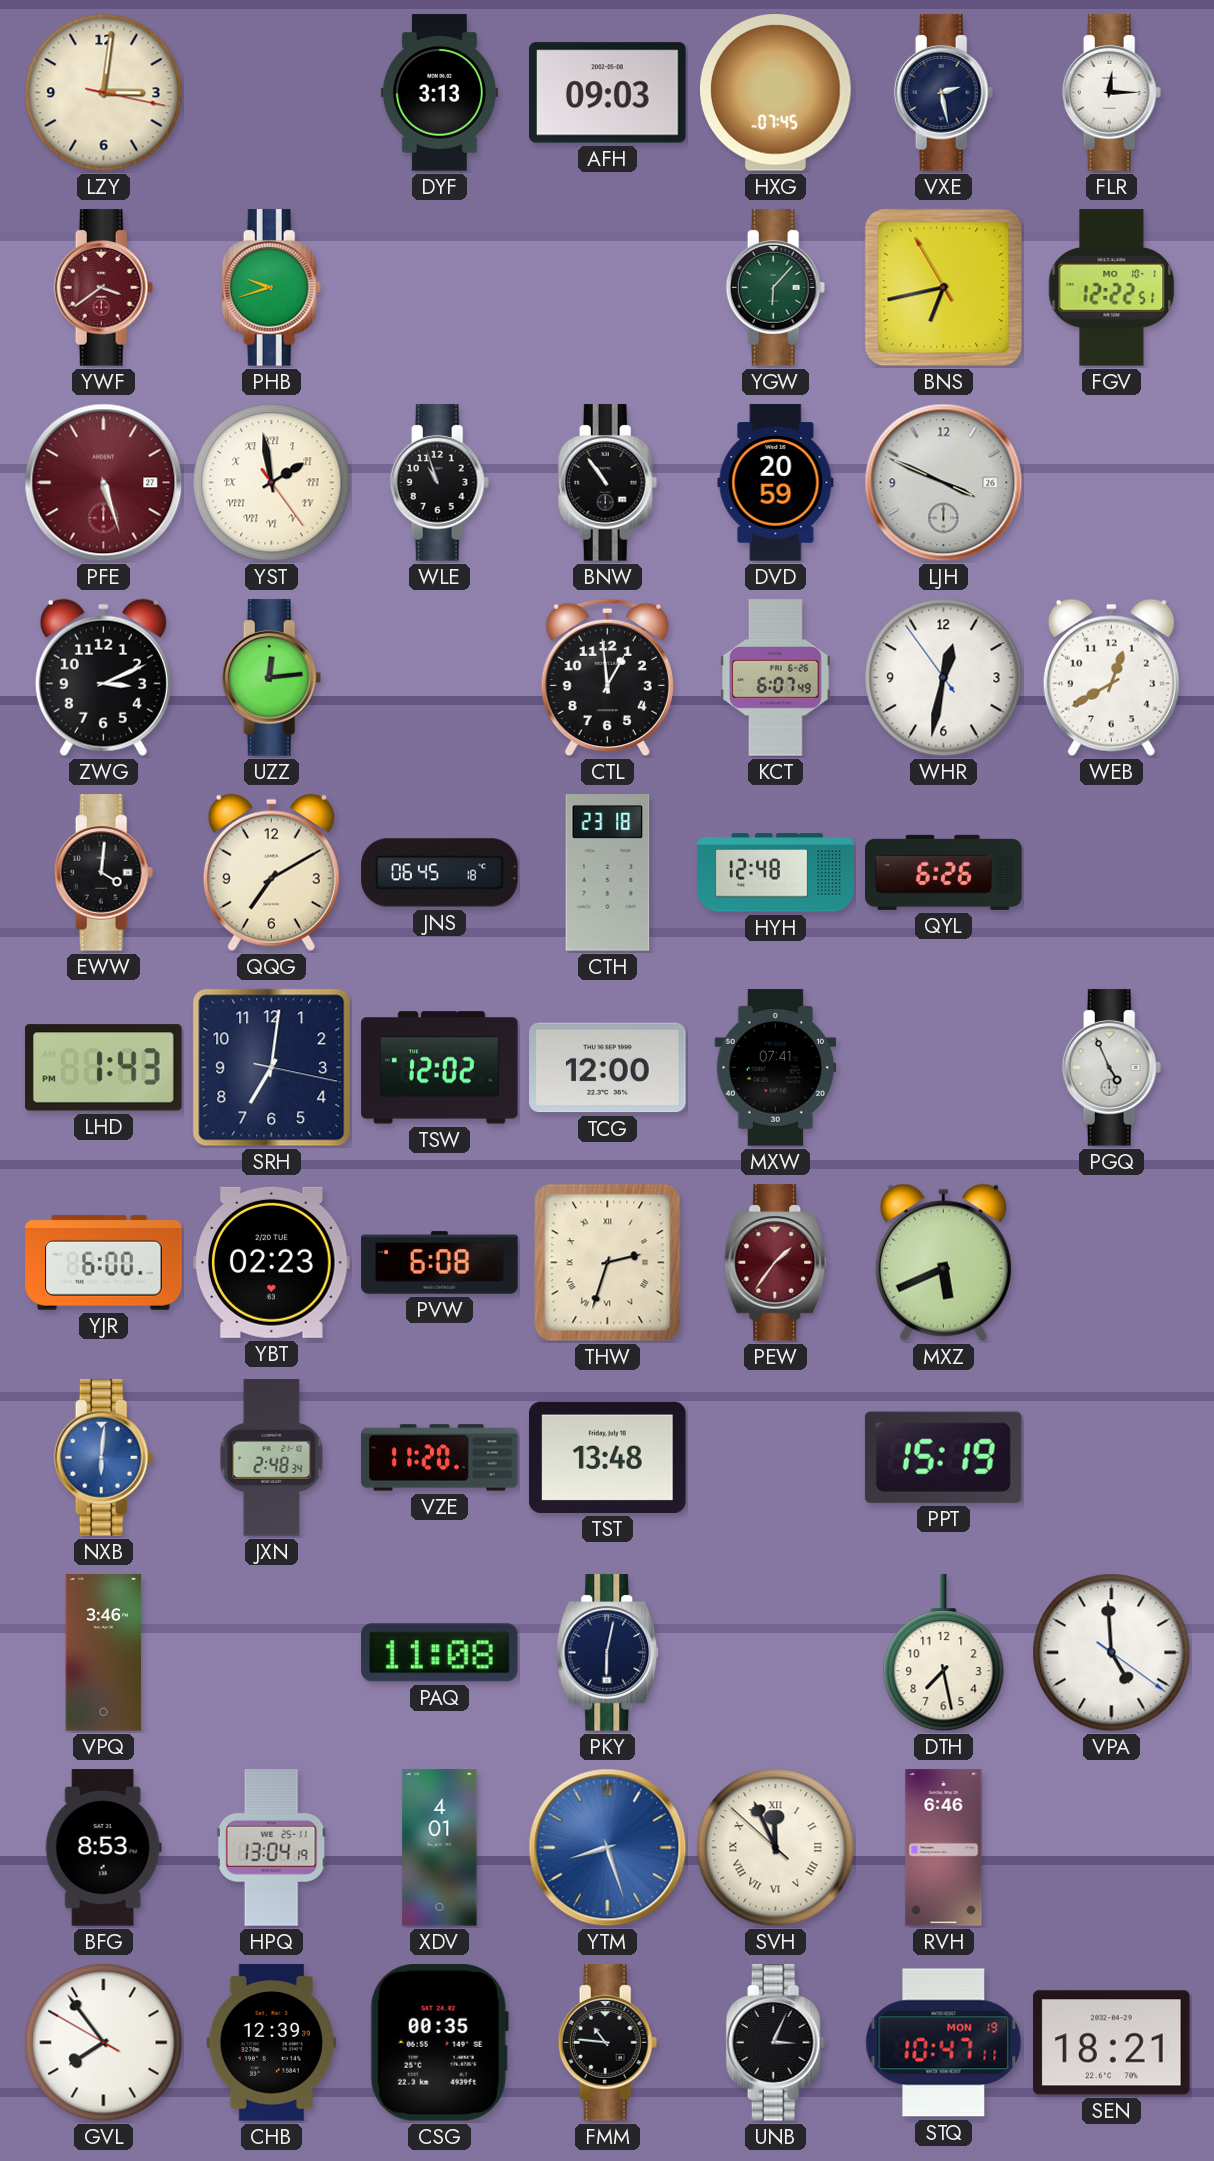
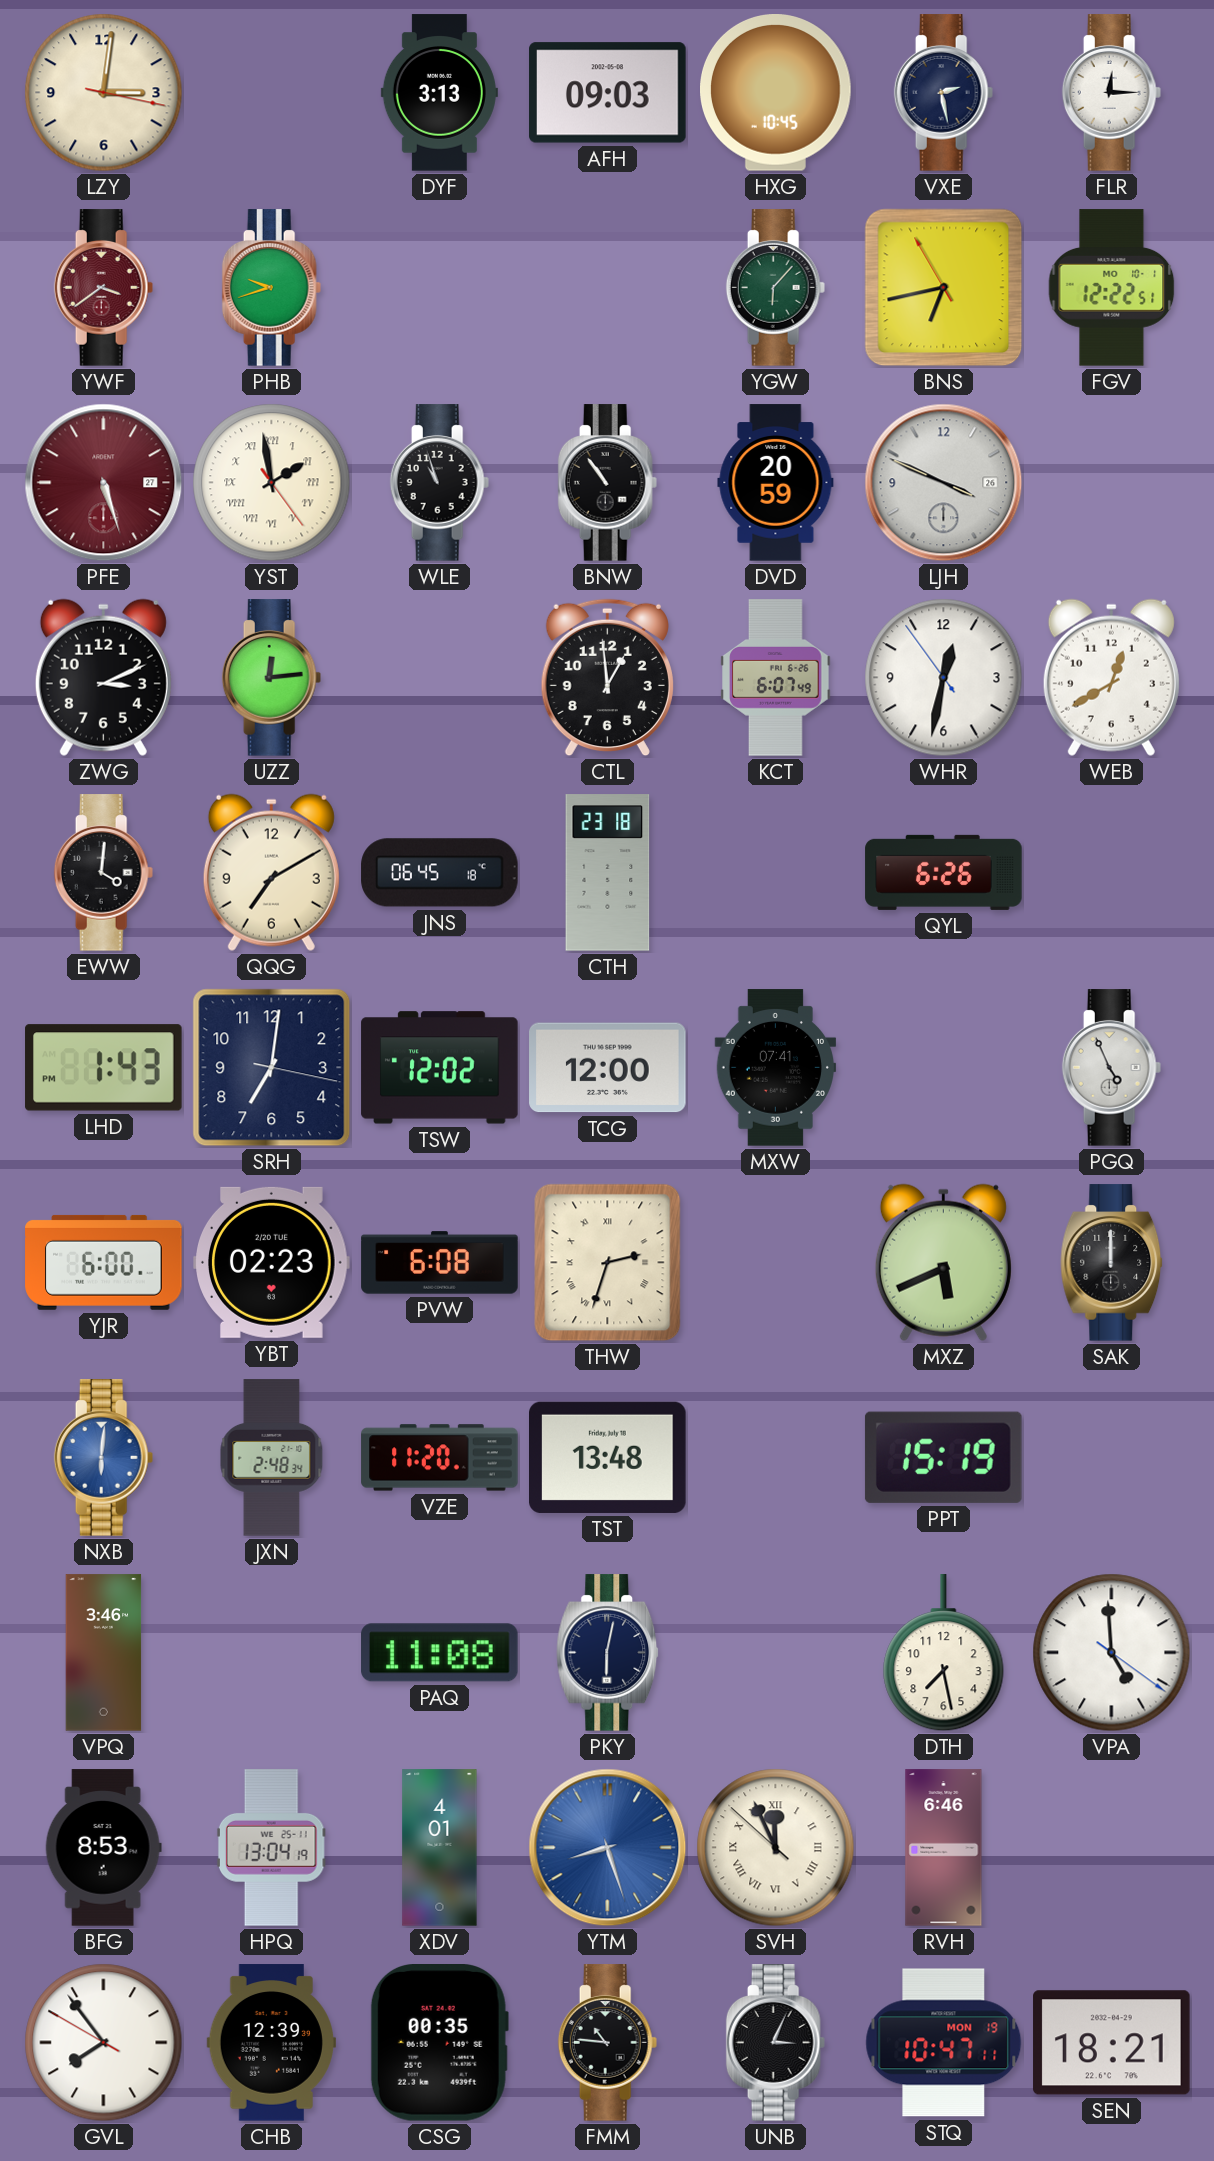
HXG: 07:45 -> 10:45
HYH: 12:48 -> none
PEW: 1:36 -> none
SAK: none -> 12:00
